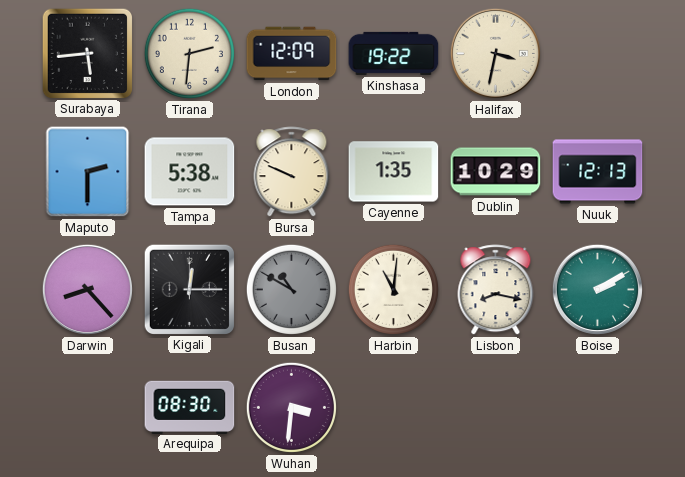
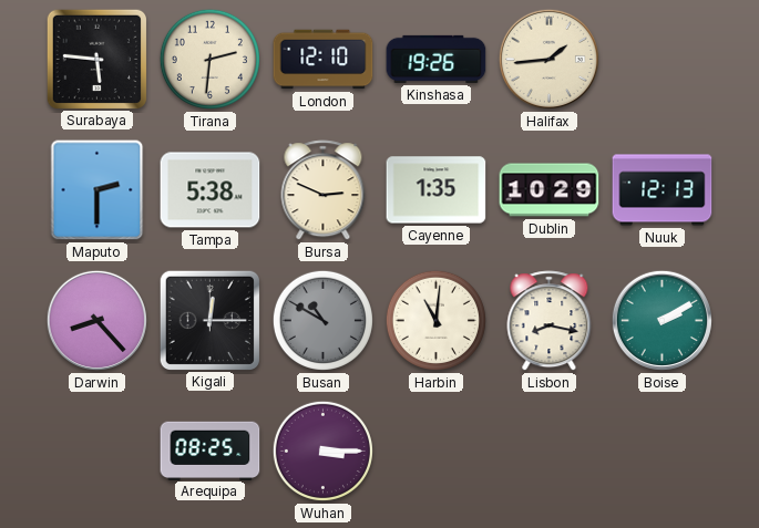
Surabaya: 5:44 -> 5:46
London: 12:09 -> 12:10
Kinshasa: 19:22 -> 19:26
Halifax: 3:32 -> 1:44
Bursa: 9:49 -> 2:49
Arequipa: 08:30 -> 08:25
Wuhan: 3:31 -> 3:15
